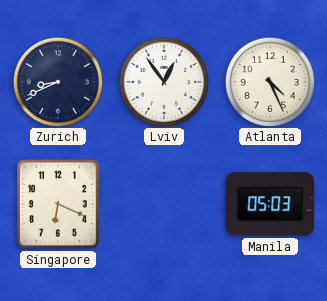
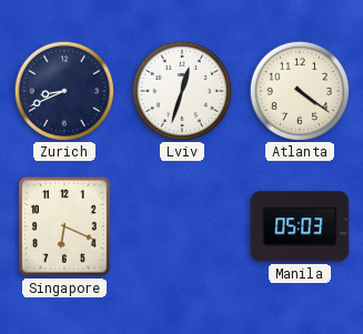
Lviv: 12:54 -> 12:33
Atlanta: 4:26 -> 4:21
